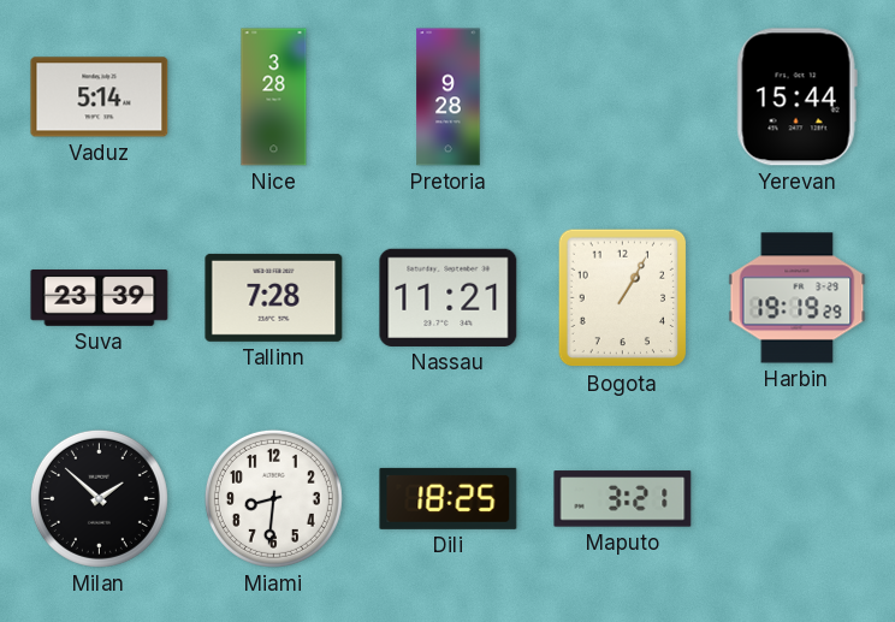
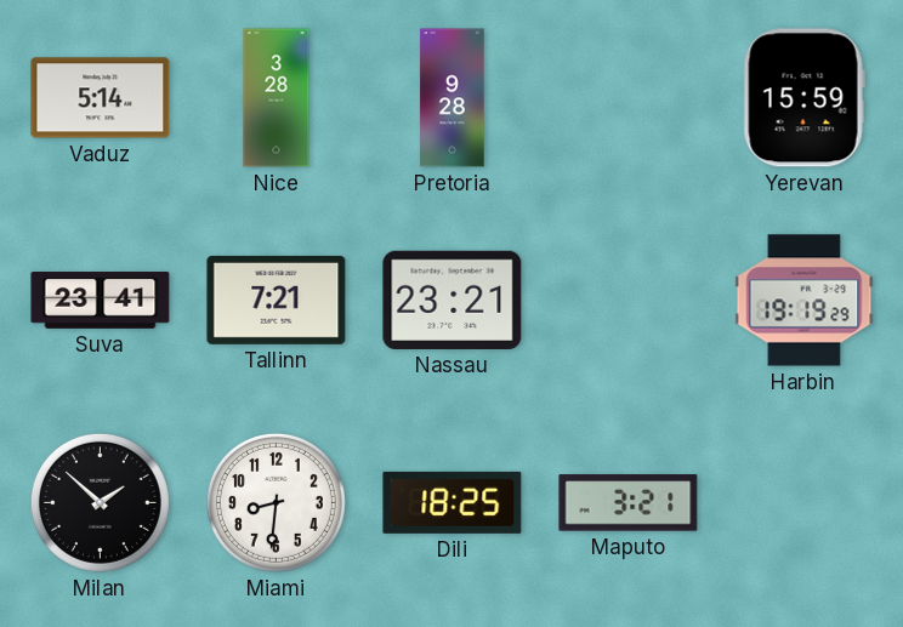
Yerevan: 15:44 -> 15:59
Suva: 23:39 -> 23:41
Tallinn: 7:28 -> 7:21
Nassau: 11:21 -> 23:21
Bogota: 1:05 -> none
